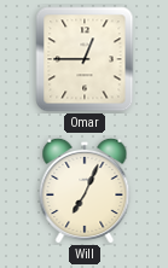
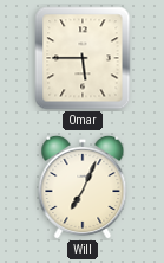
Omar: 12:45 -> 5:45
